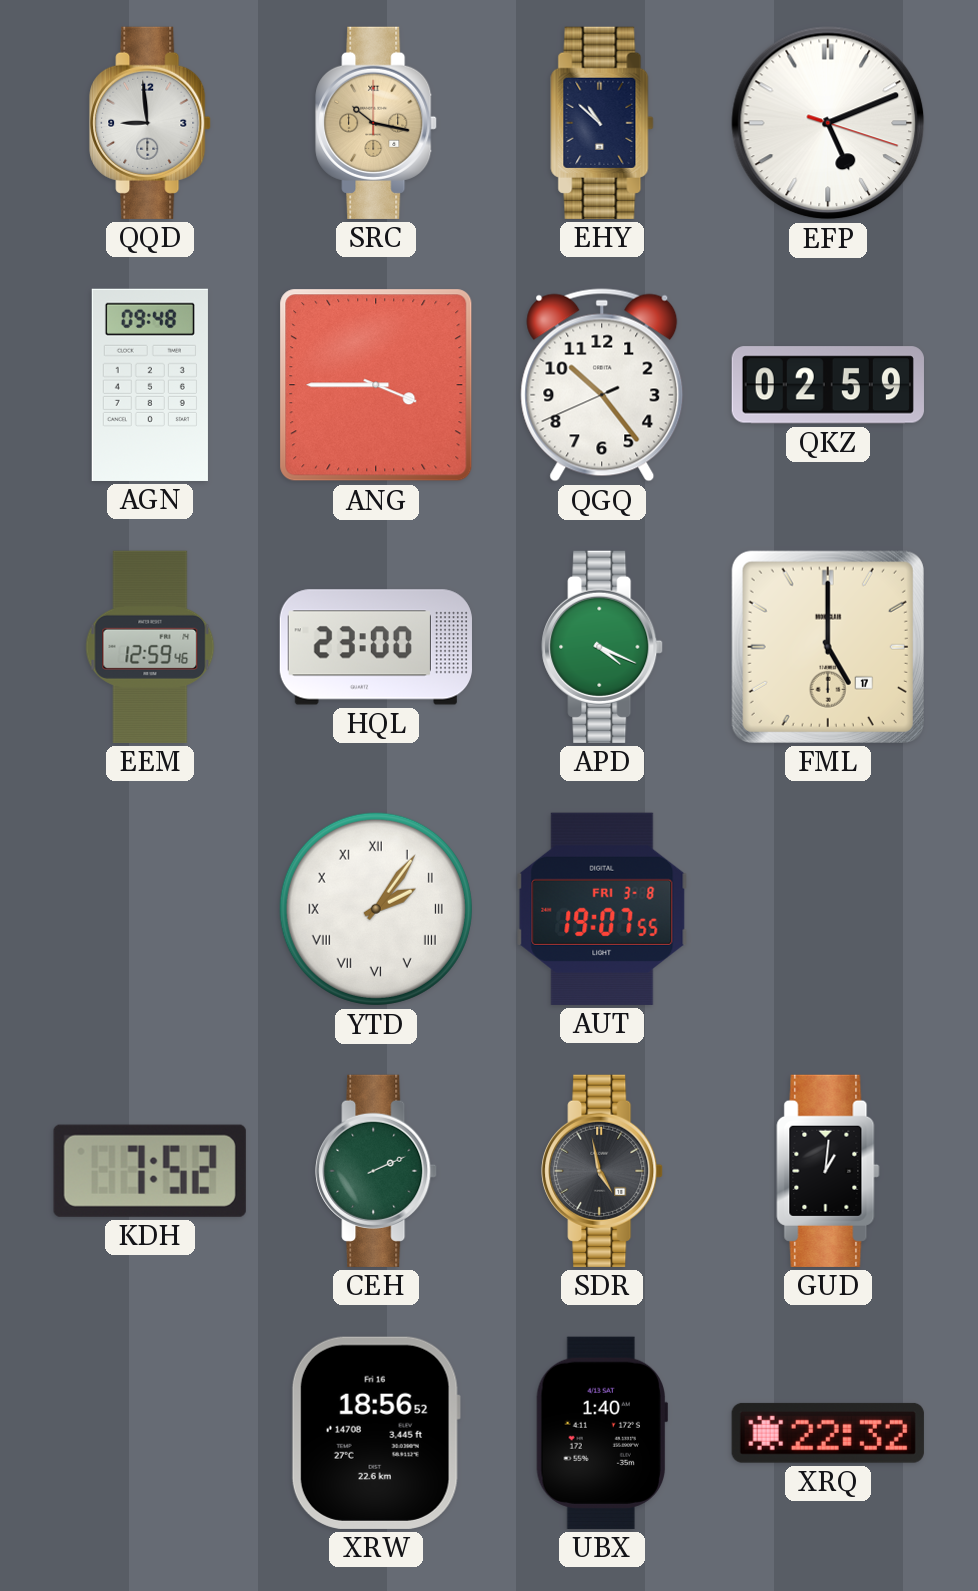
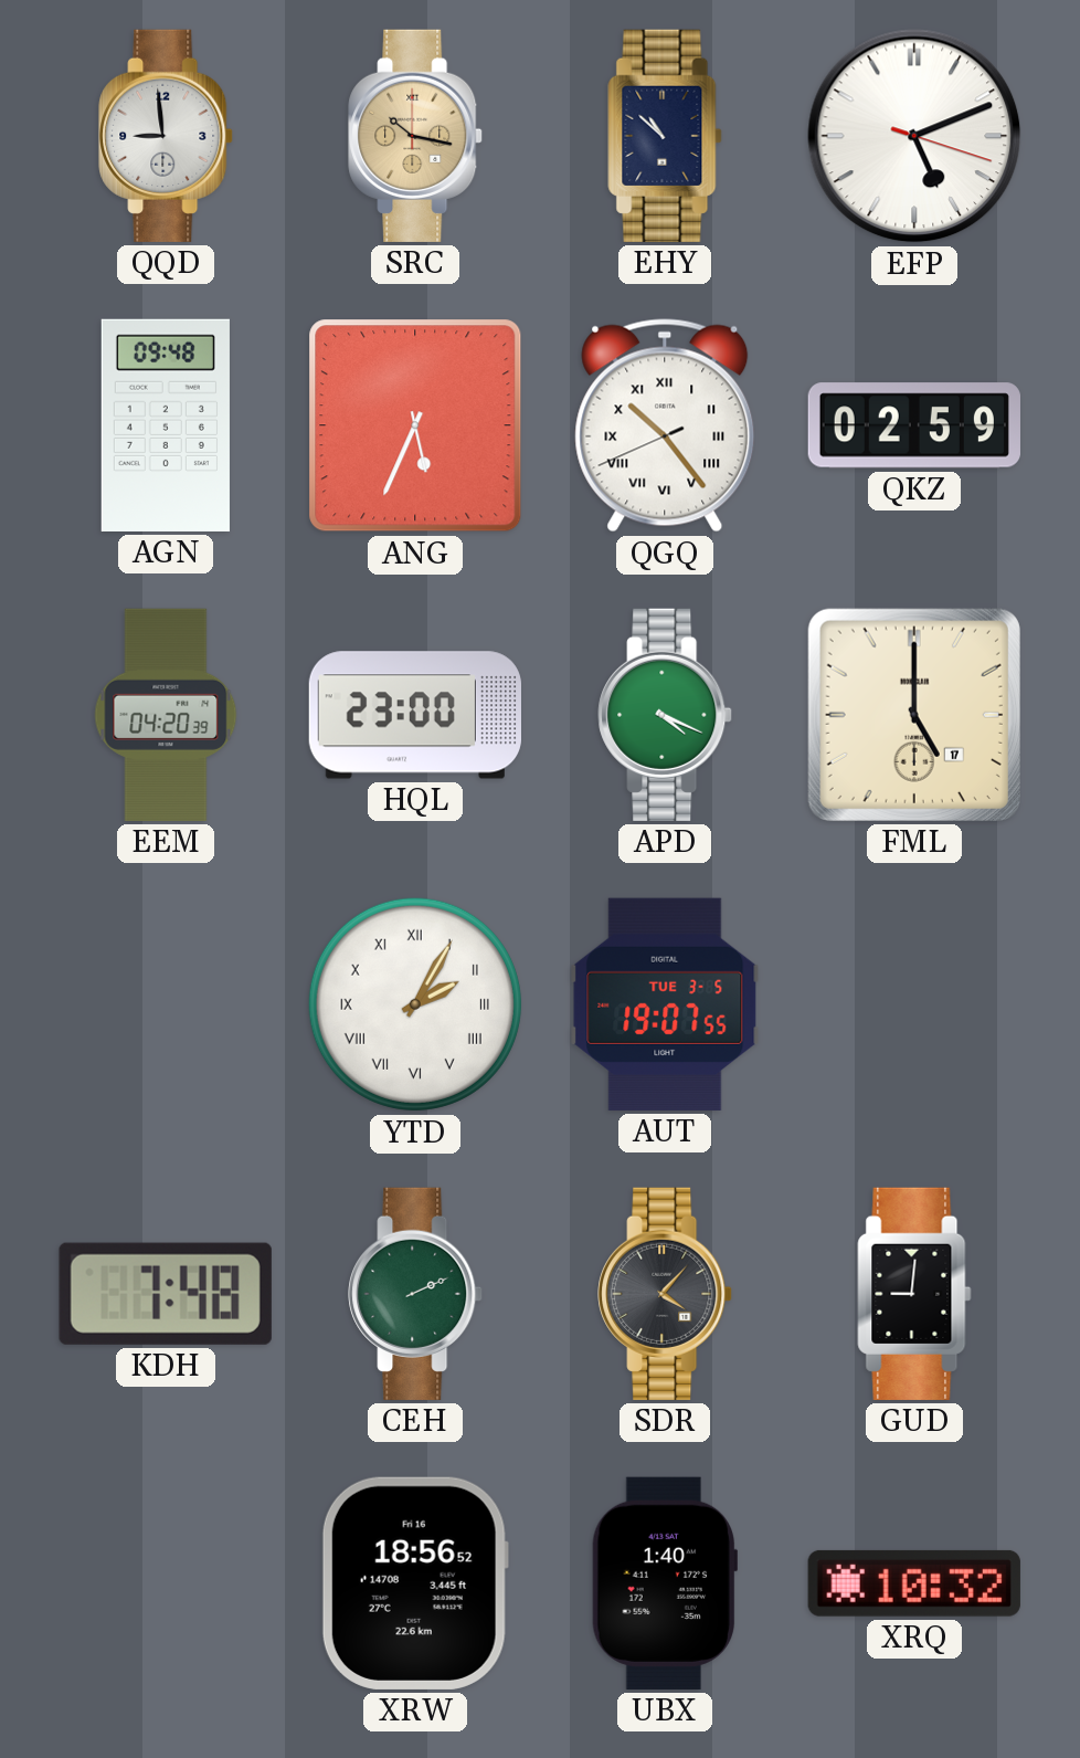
ANG: 3:45 -> 5:34
QGQ numerals: Arabic -> Roman
EEM: 12:59 -> 04:20
YTD: 2:06 -> 2:05
AUT date: FRI 3-8 -> TUE 3-5
KDH: 7:52 -> 7:48
SDR: 4:58 -> 4:07
GUD: 1:01 -> 9:01
XRQ: 22:32 -> 10:32
